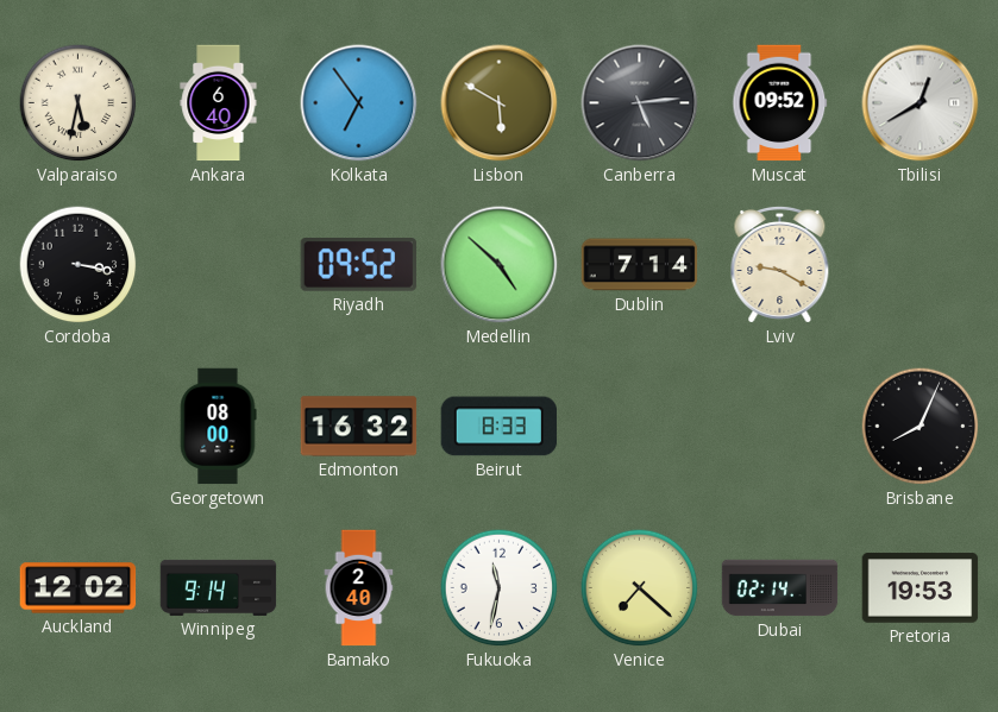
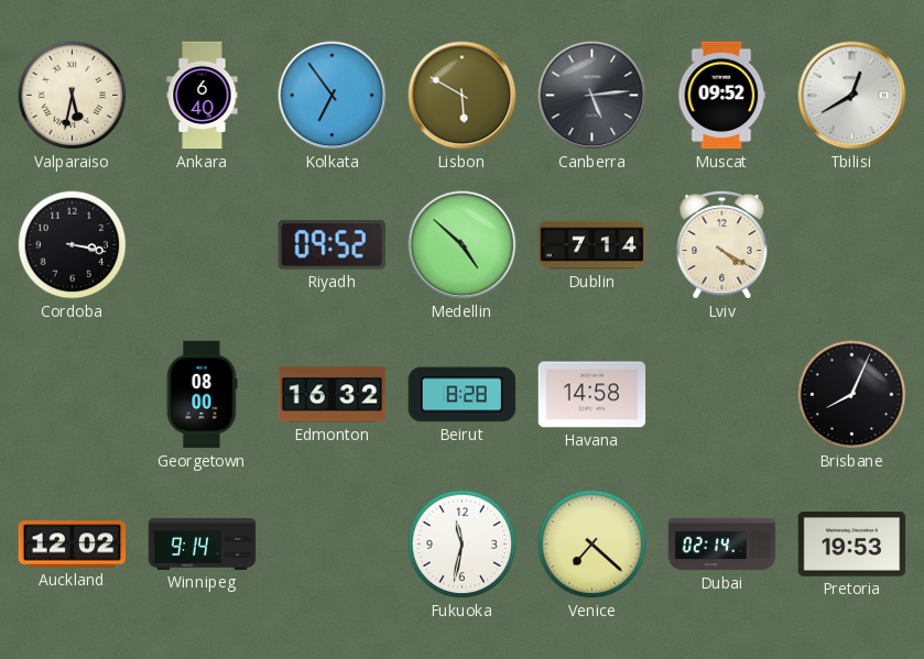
Lviv: 9:20 -> 4:20
Beirut: 8:33 -> 8:28
Havana: none -> 14:58
Bamako: 2:40 -> none
